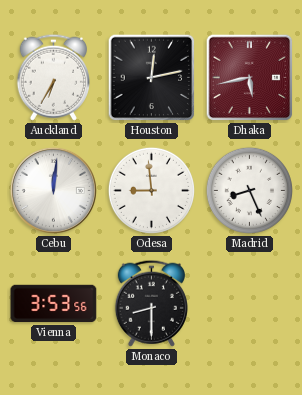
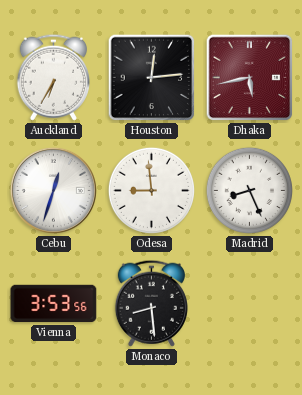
Houston: 12:13 -> 12:14
Cebu: 12:01 -> 12:33
Monaco: 8:30 -> 8:29
